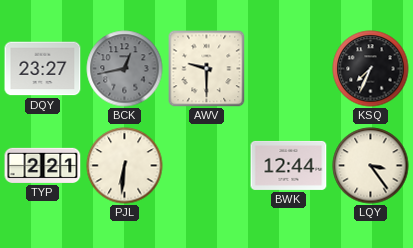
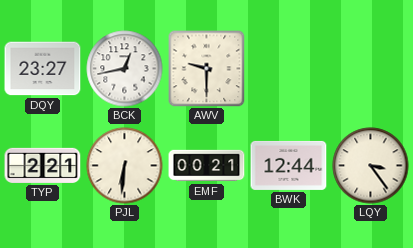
BCK dial: grey -> white
KSQ: 7:34 -> none
EMF: none -> 00:21
